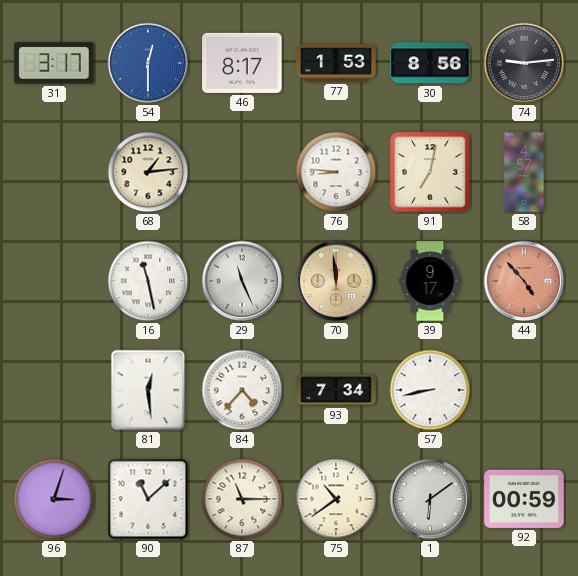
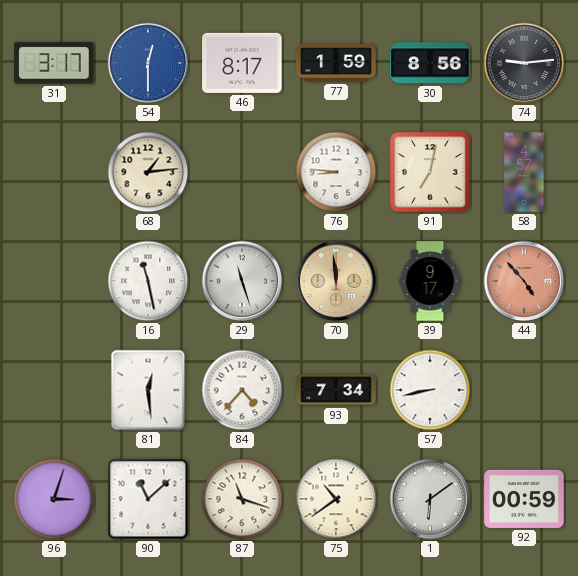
77: 1:53 -> 1:59
29: 11:26 -> 11:27
87: 11:15 -> 11:18
